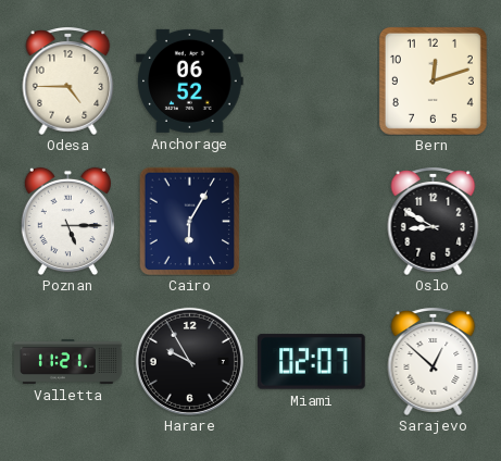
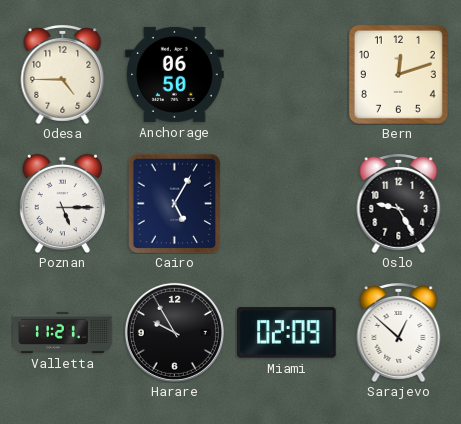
Anchorage: 06:52 -> 06:50
Cairo: 6:05 -> 5:05
Oslo: 8:50 -> 9:25
Miami: 02:07 -> 02:09
